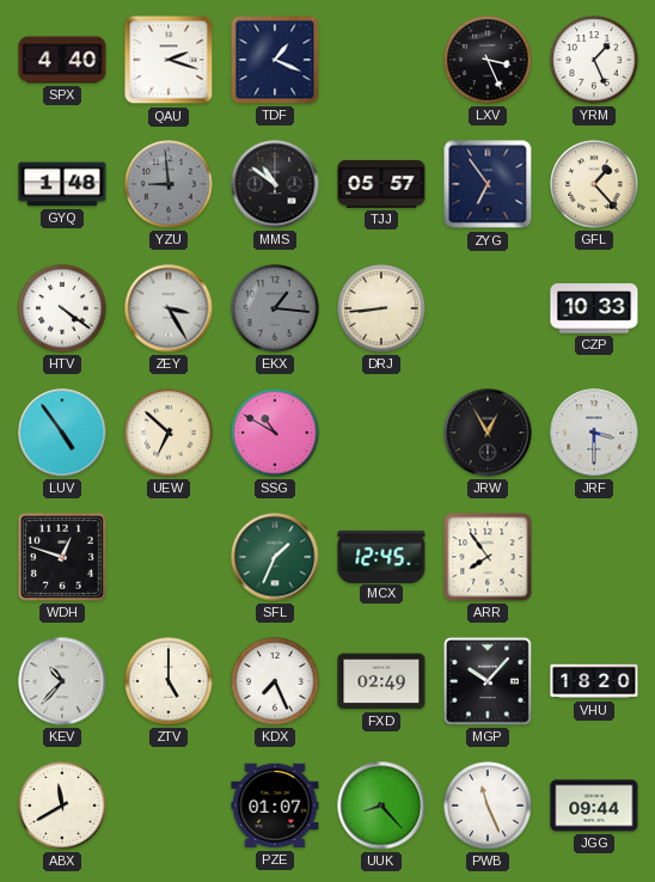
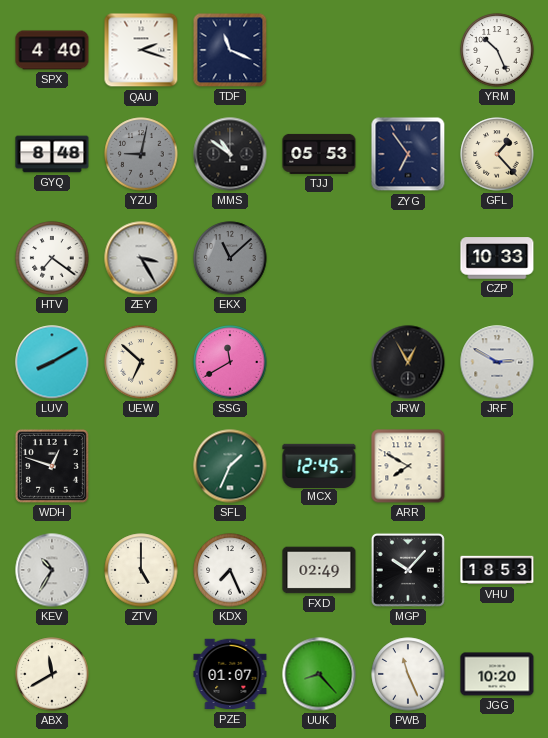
TDF: 1:19 -> 11:19
LXV: 3:26 -> none
YRM: 1:26 -> 10:26
GYQ: 1:48 -> 8:48
YZU: 8:59 -> 9:02
TJJ: 05:57 -> 05:53
HTV: 4:21 -> 7:21
EKX: 1:16 -> 11:08
DRJ: 8:44 -> none
LUV: 4:54 -> 8:10
SSG: 10:50 -> 11:40
JRF: 3:30 -> 2:50
ARR: 7:54 -> 7:50
KEV: 10:37 -> 10:35
VHU: 18:20 -> 18:53
JGG: 09:44 -> 10:20
